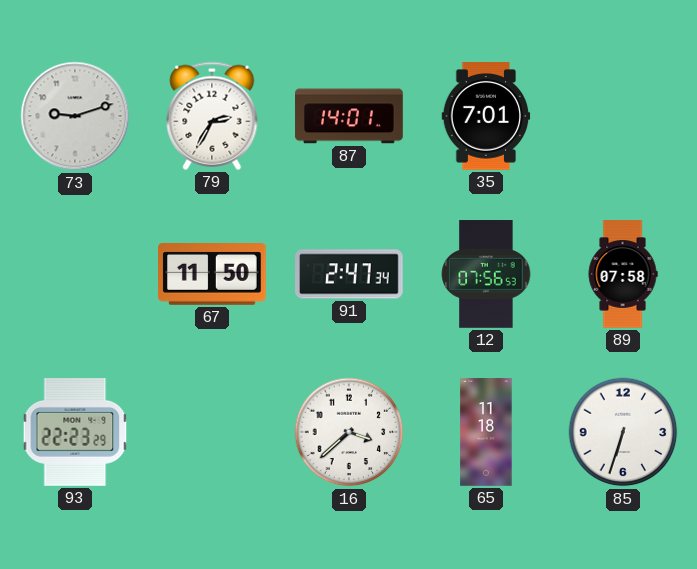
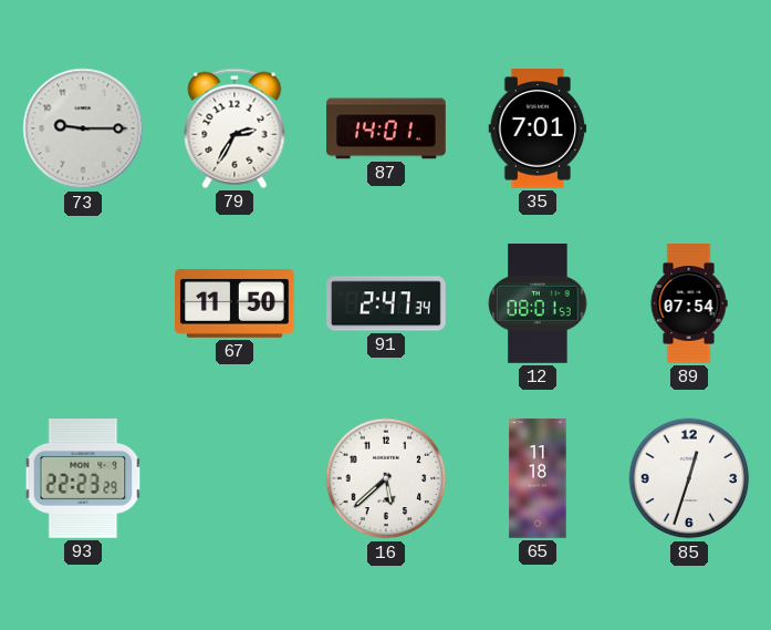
73: 9:12 -> 9:15
12: 07:56 -> 08:01
89: 07:58 -> 07:54
16: 3:38 -> 5:38
85: 6:33 -> 12:33
